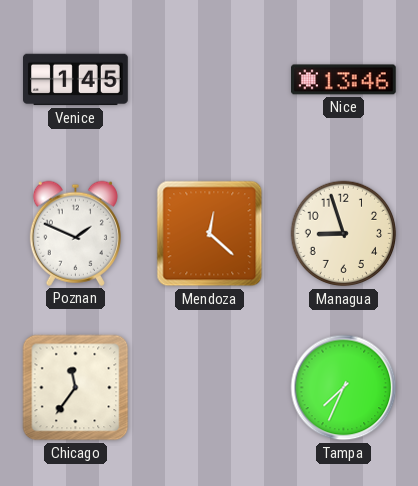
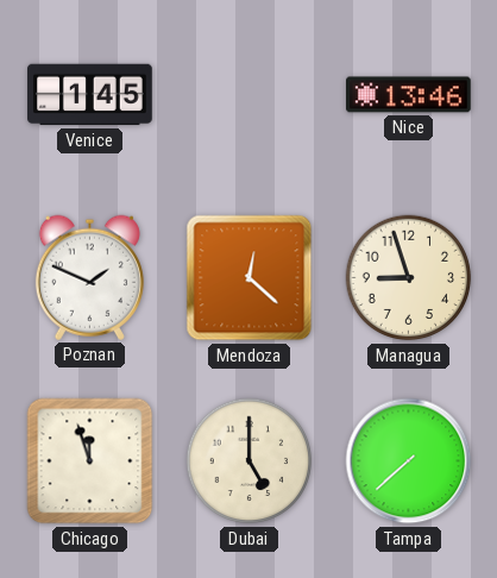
Chicago: 11:36 -> 11:57
Dubai: none -> 5:00
Tampa: 7:34 -> 7:38
